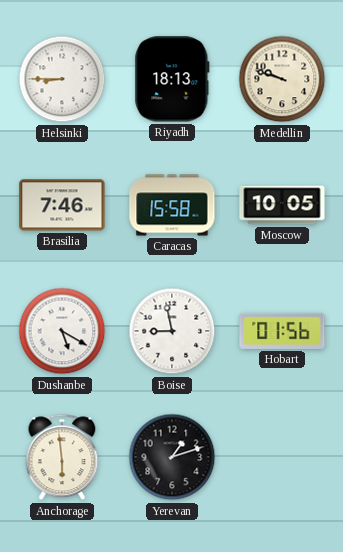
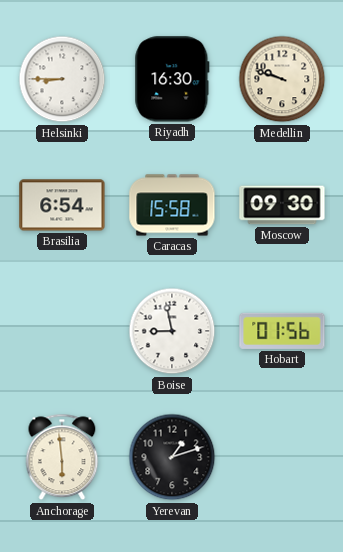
Riyadh: 18:13 -> 16:30
Brasilia: 7:46 -> 6:54
Moscow: 10:05 -> 09:30
Dushanbe: 5:20 -> none
